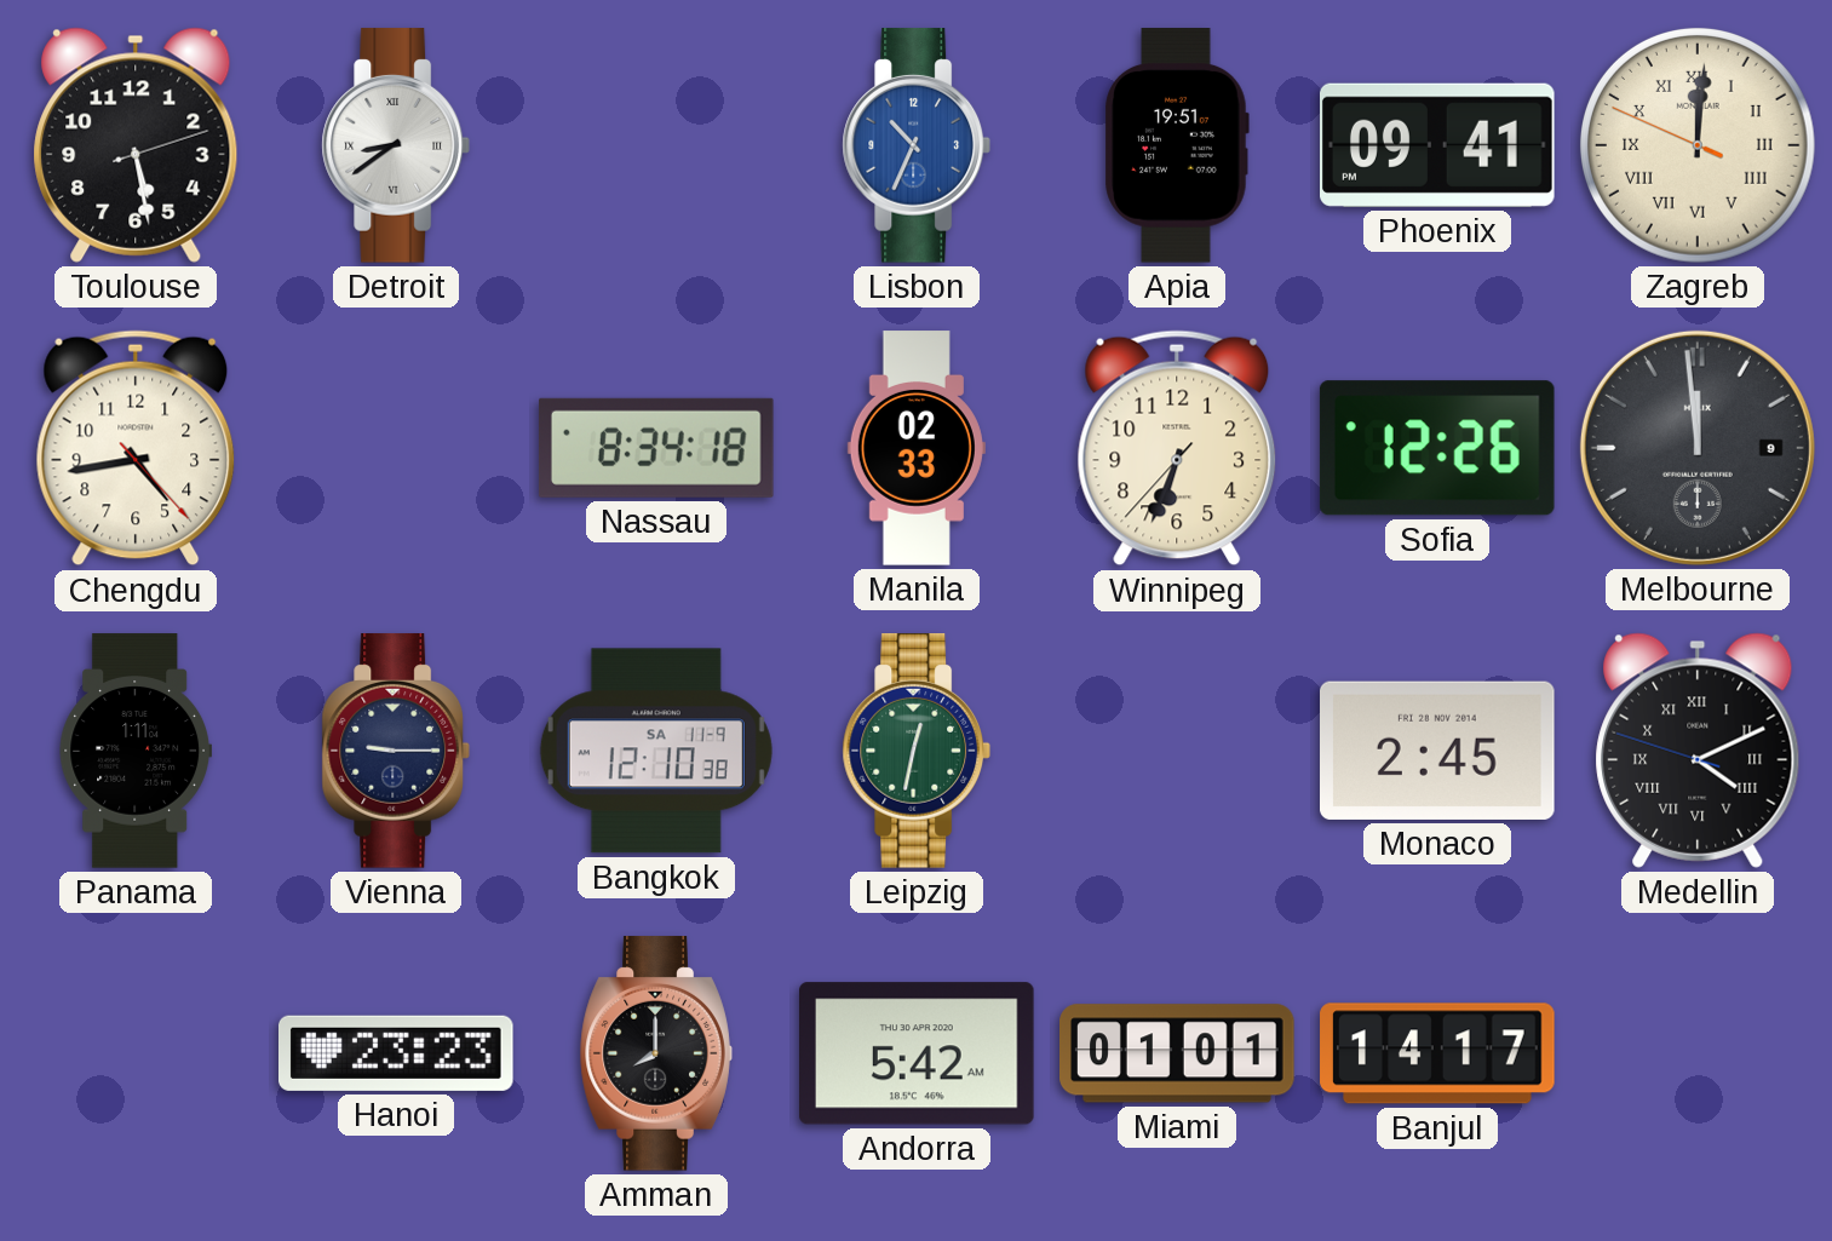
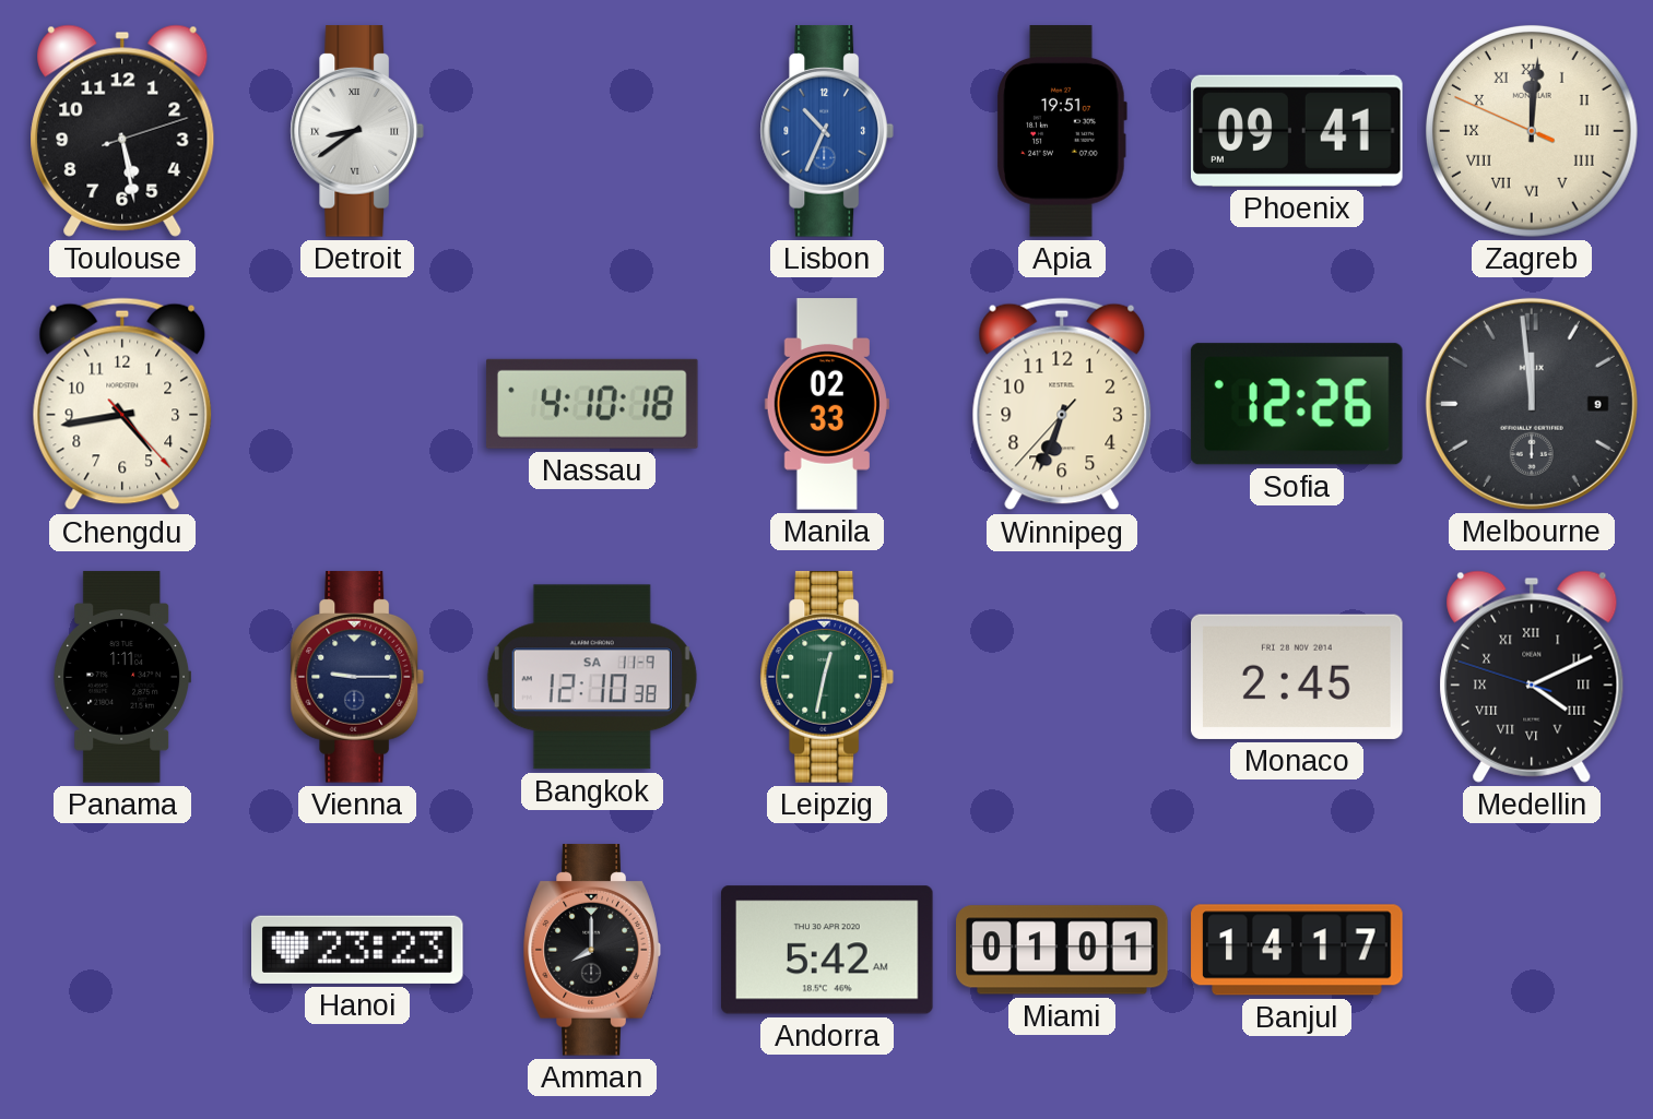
Nassau: 8:34 -> 4:10
